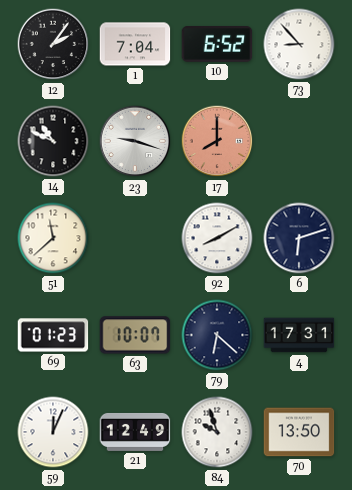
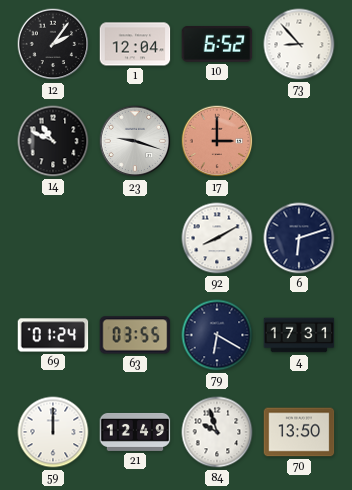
1: 7:04 -> 12:04
17: 8:00 -> 3:00
51: 11:38 -> none
69: 01:23 -> 01:24
63: 10:07 -> 03:55
79: 6:22 -> 6:20
59: 12:04 -> 12:00
